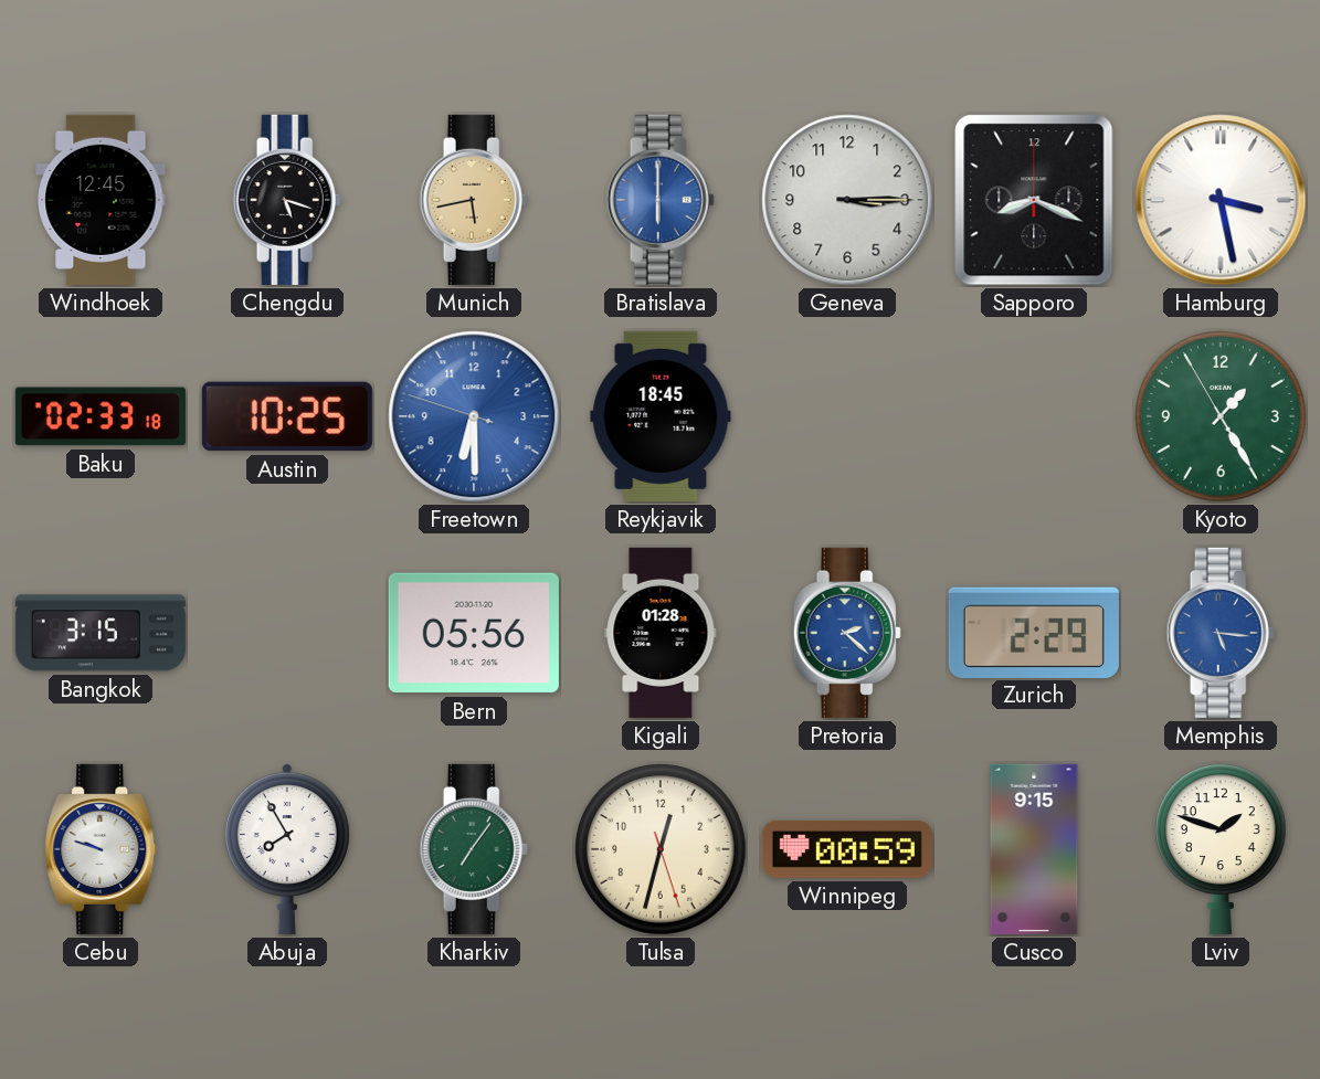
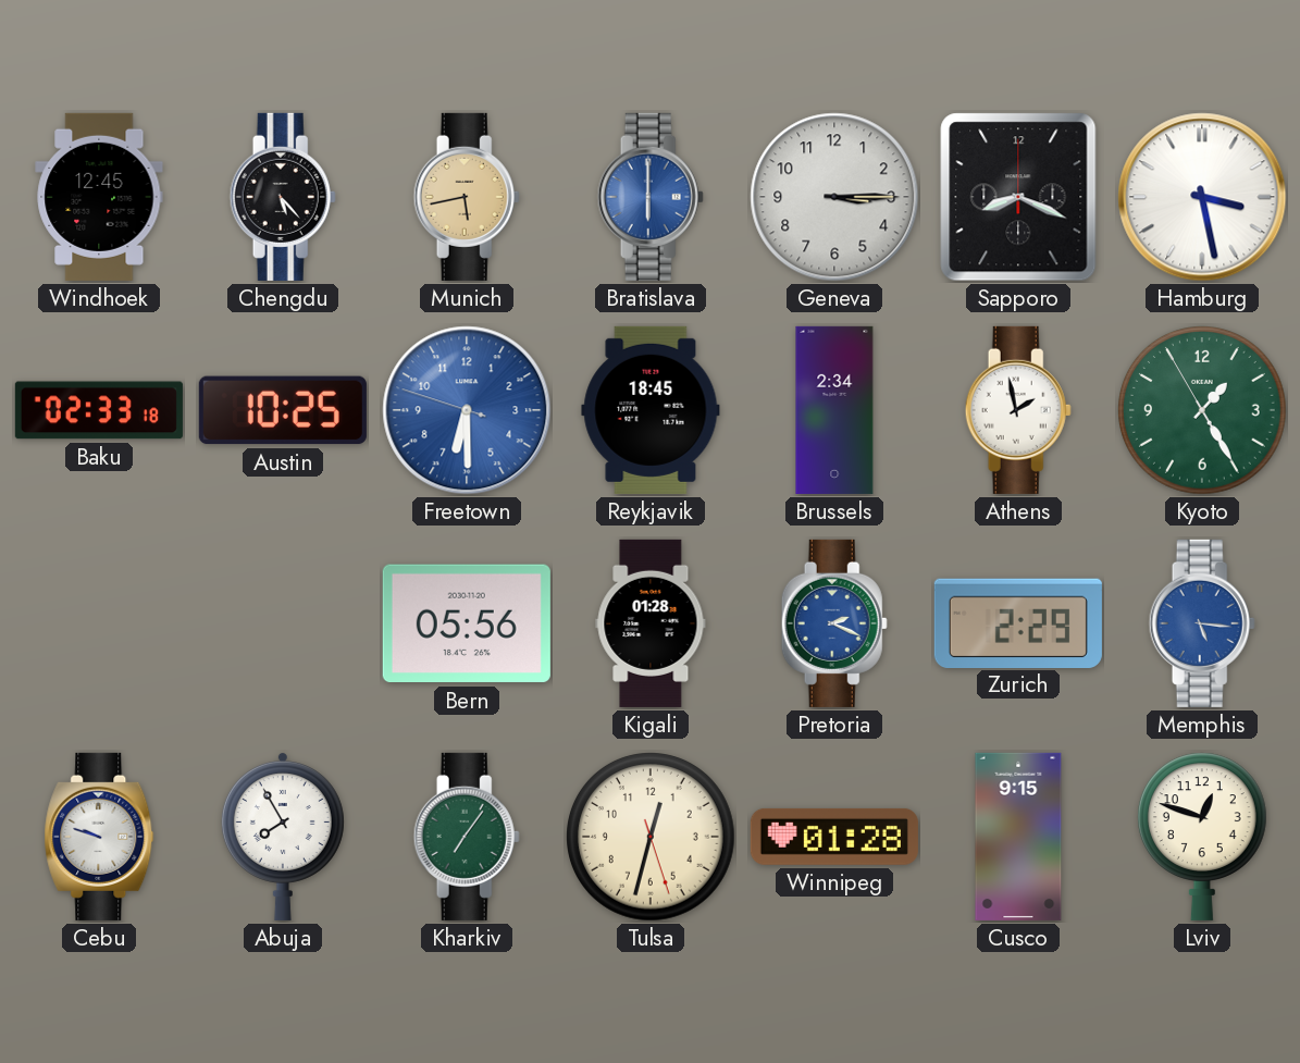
Chengdu: 5:18 -> 5:23
Brussels: none -> 2:34
Athens: none -> 1:58
Bangkok: 3:15 -> none
Pretoria: 2:22 -> 2:19
Winnipeg: 00:59 -> 01:28
Lviv: 1:48 -> 12:48
